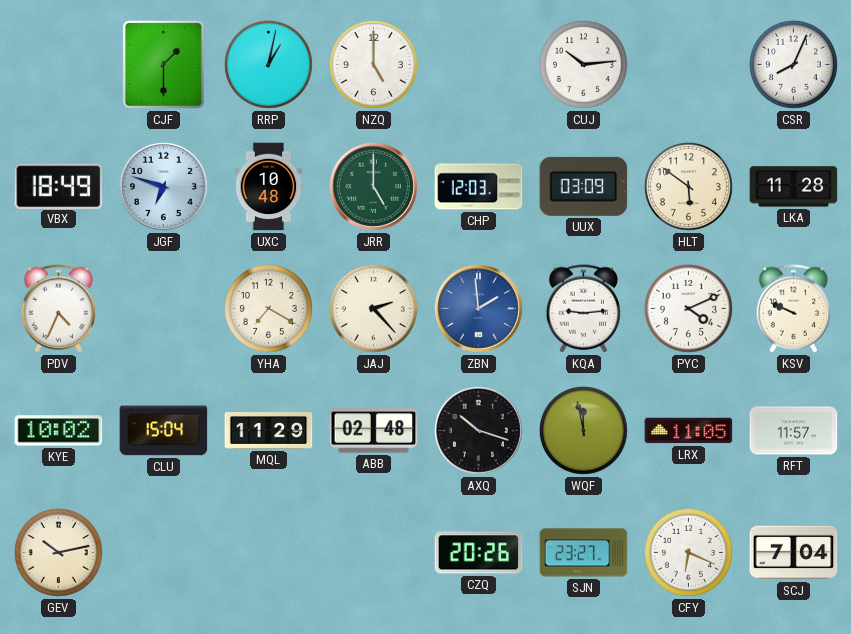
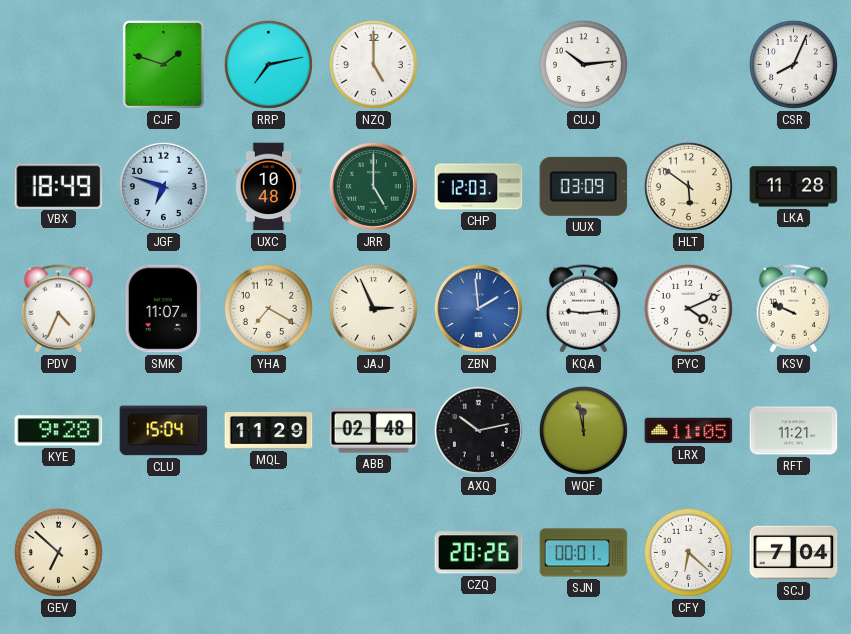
CJF: 1:30 -> 1:48
RRP: 1:02 -> 7:13
SMK: none -> 11:07
JAJ: 2:23 -> 2:56
KYE: 10:02 -> 9:28
AXQ: 10:18 -> 10:13
RFT: 11:57 -> 11:21
GEV: 10:13 -> 6:52
SJN: 23:27 -> 00:01
CFY: 6:19 -> 6:22
